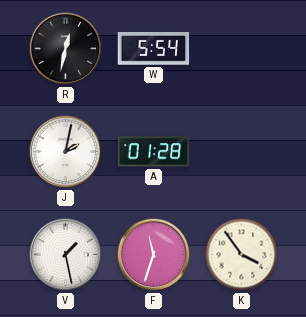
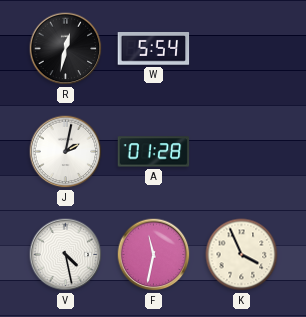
V: 1:28 -> 4:28
F: 11:33 -> 11:32
K: 3:54 -> 3:56
